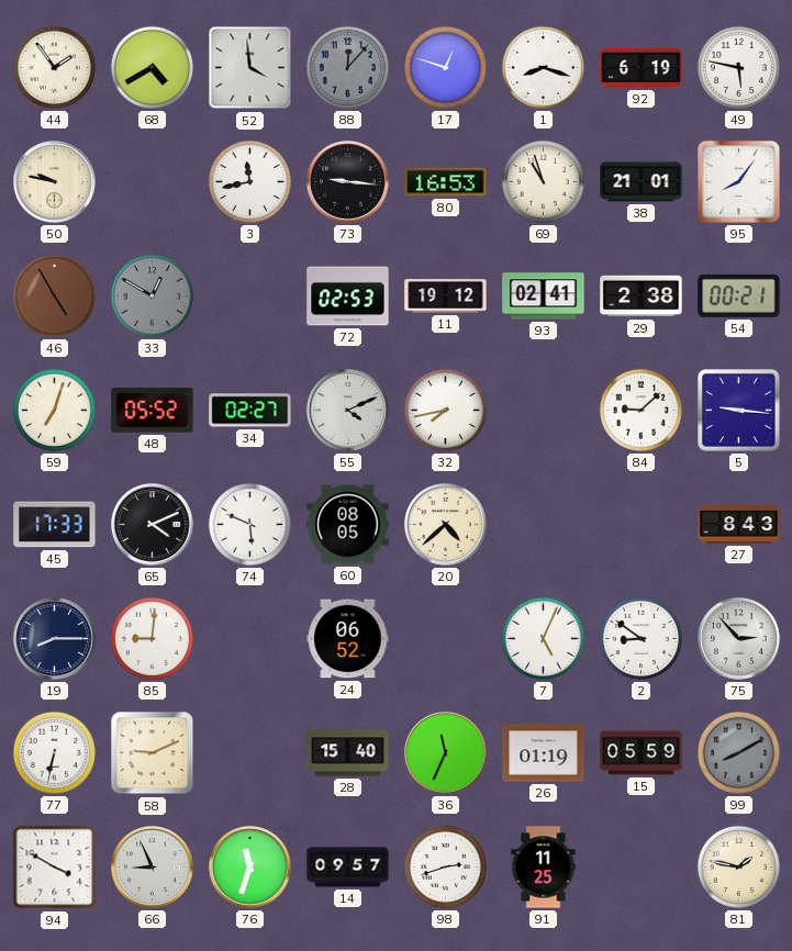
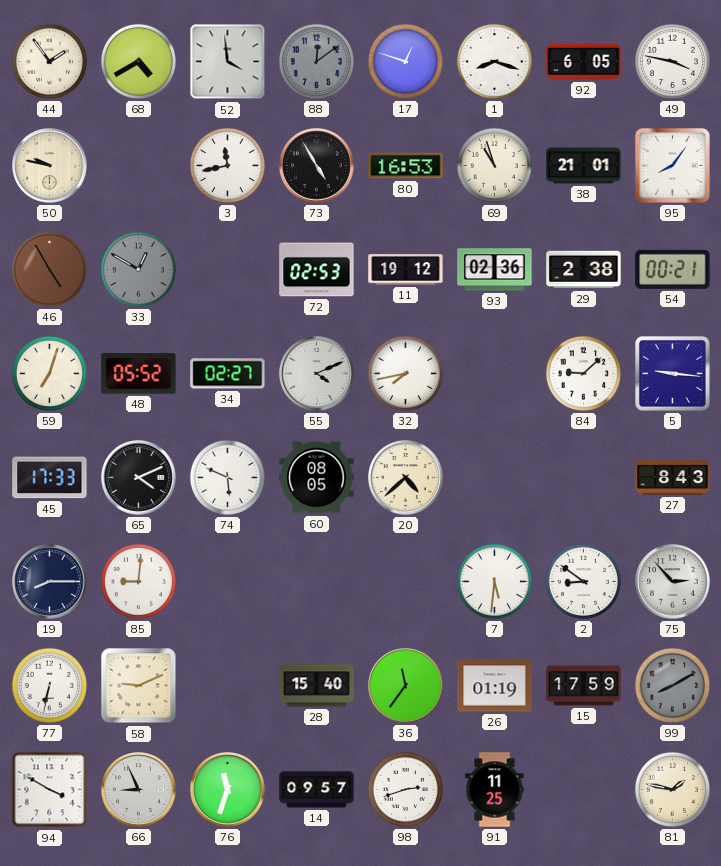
88: 12:07 -> 12:09
92: 6:19 -> 6:05
49: 5:47 -> 3:47
73: 9:16 -> 4:55
93: 02:41 -> 02:36
24: 06:52 -> none
7: 5:04 -> 5:31
36: 11:34 -> 11:36
15: 05:59 -> 17:59
